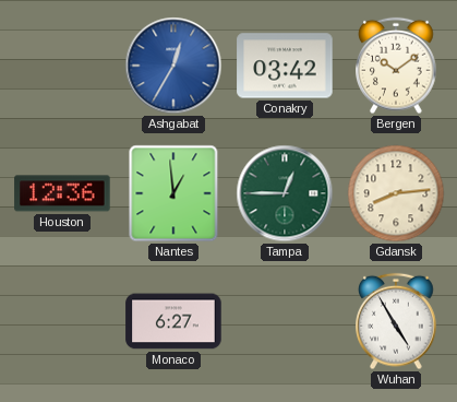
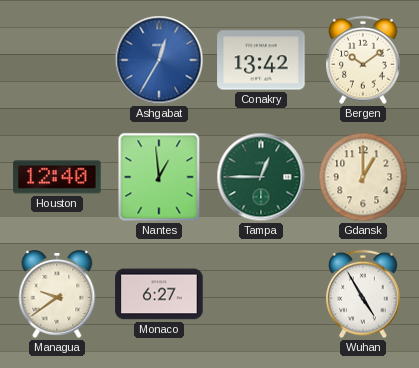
Conakry: 03:42 -> 13:42
Houston: 12:36 -> 12:40
Gdansk: 8:14 -> 1:00
Managua: none -> 9:39
